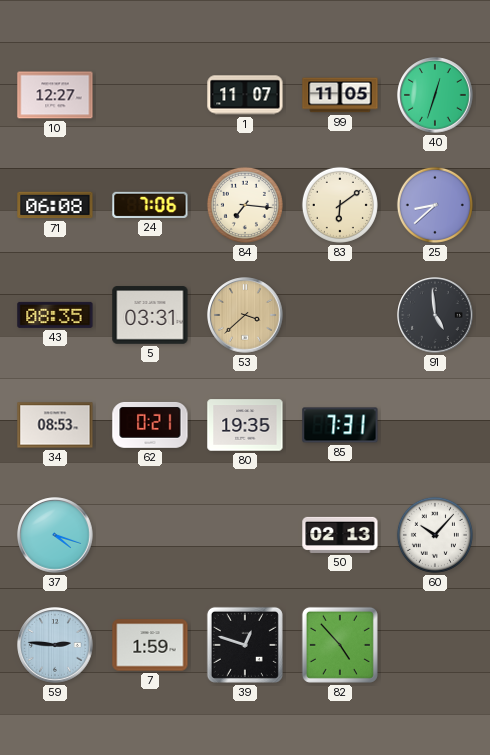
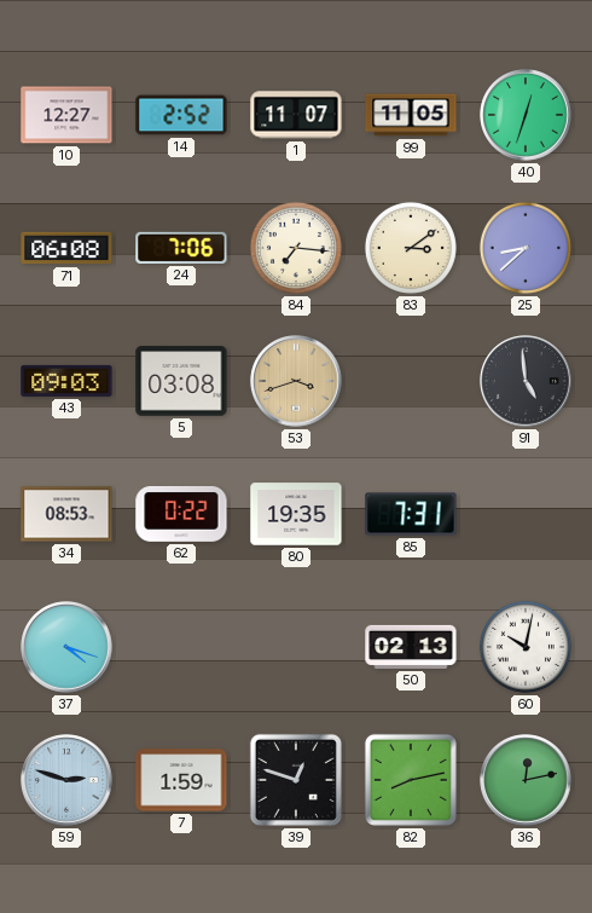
14: none -> 2:52
83: 6:09 -> 3:09
43: 08:35 -> 09:03
5: 03:31 -> 03:08
53: 3:38 -> 3:42
62: 0:21 -> 0:22
60: 10:07 -> 10:02
59: 2:46 -> 2:48
82: 4:53 -> 8:13
36: none -> 12:13
